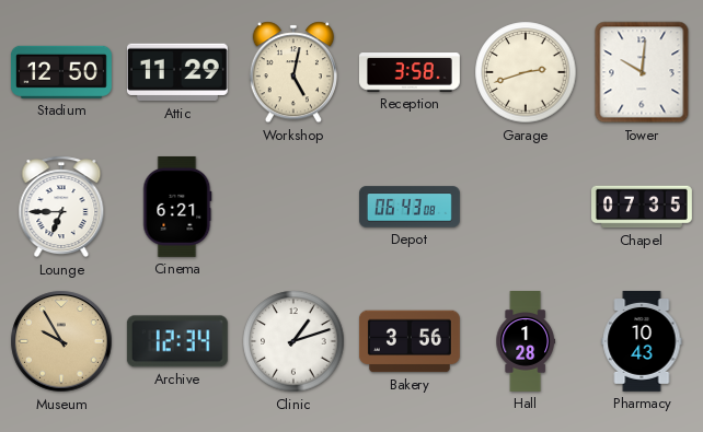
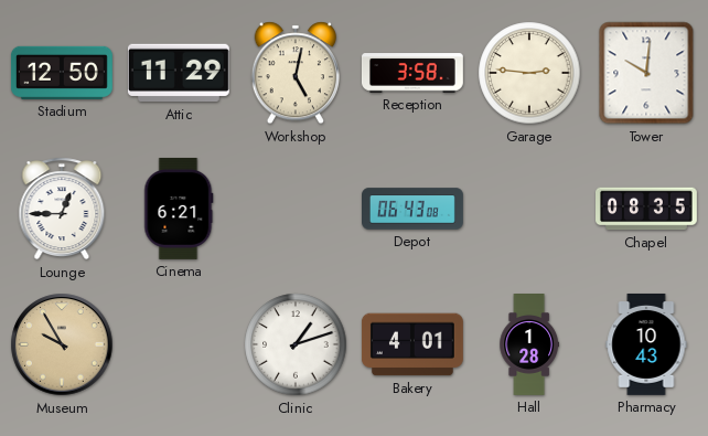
Garage: 2:42 -> 2:46
Lounge: 6:45 -> 12:45
Chapel: 07:35 -> 08:35
Archive: 12:34 -> none
Bakery: 3:56 -> 4:01
